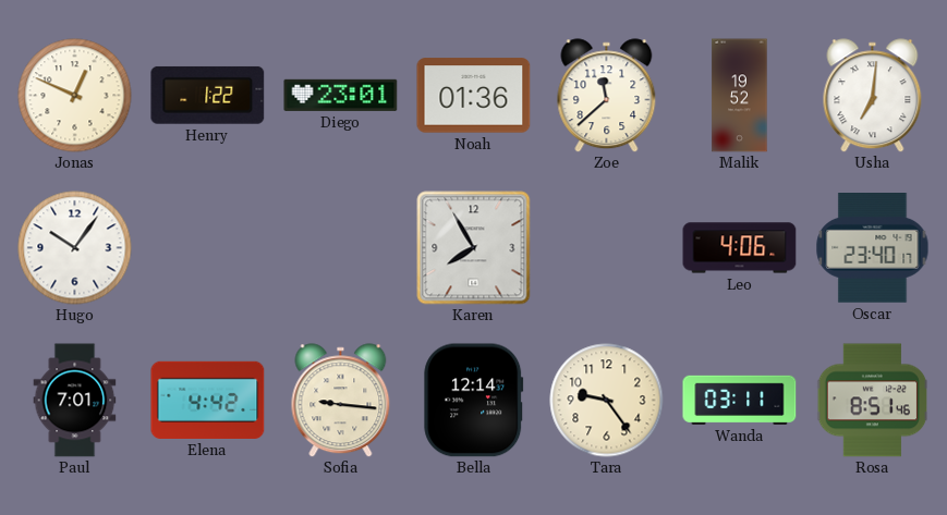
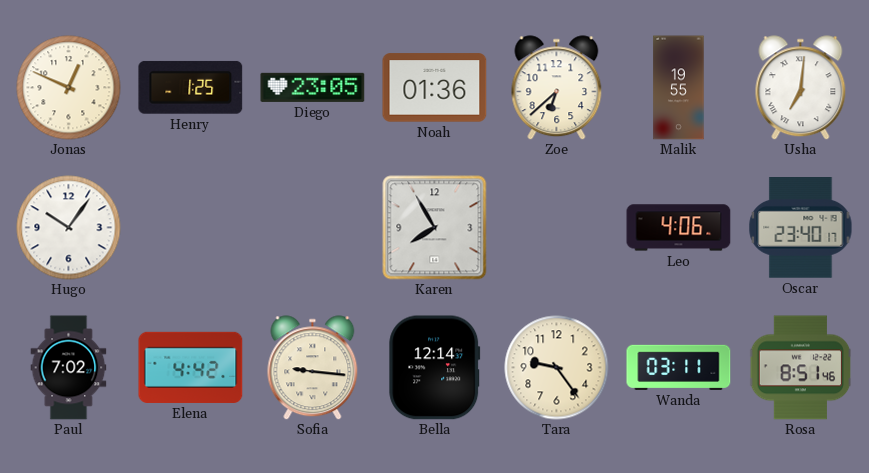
Henry: 1:22 -> 1:25
Diego: 23:01 -> 23:05
Zoe: 11:38 -> 6:38
Malik: 19:52 -> 19:55
Paul: 7:01 -> 7:02
